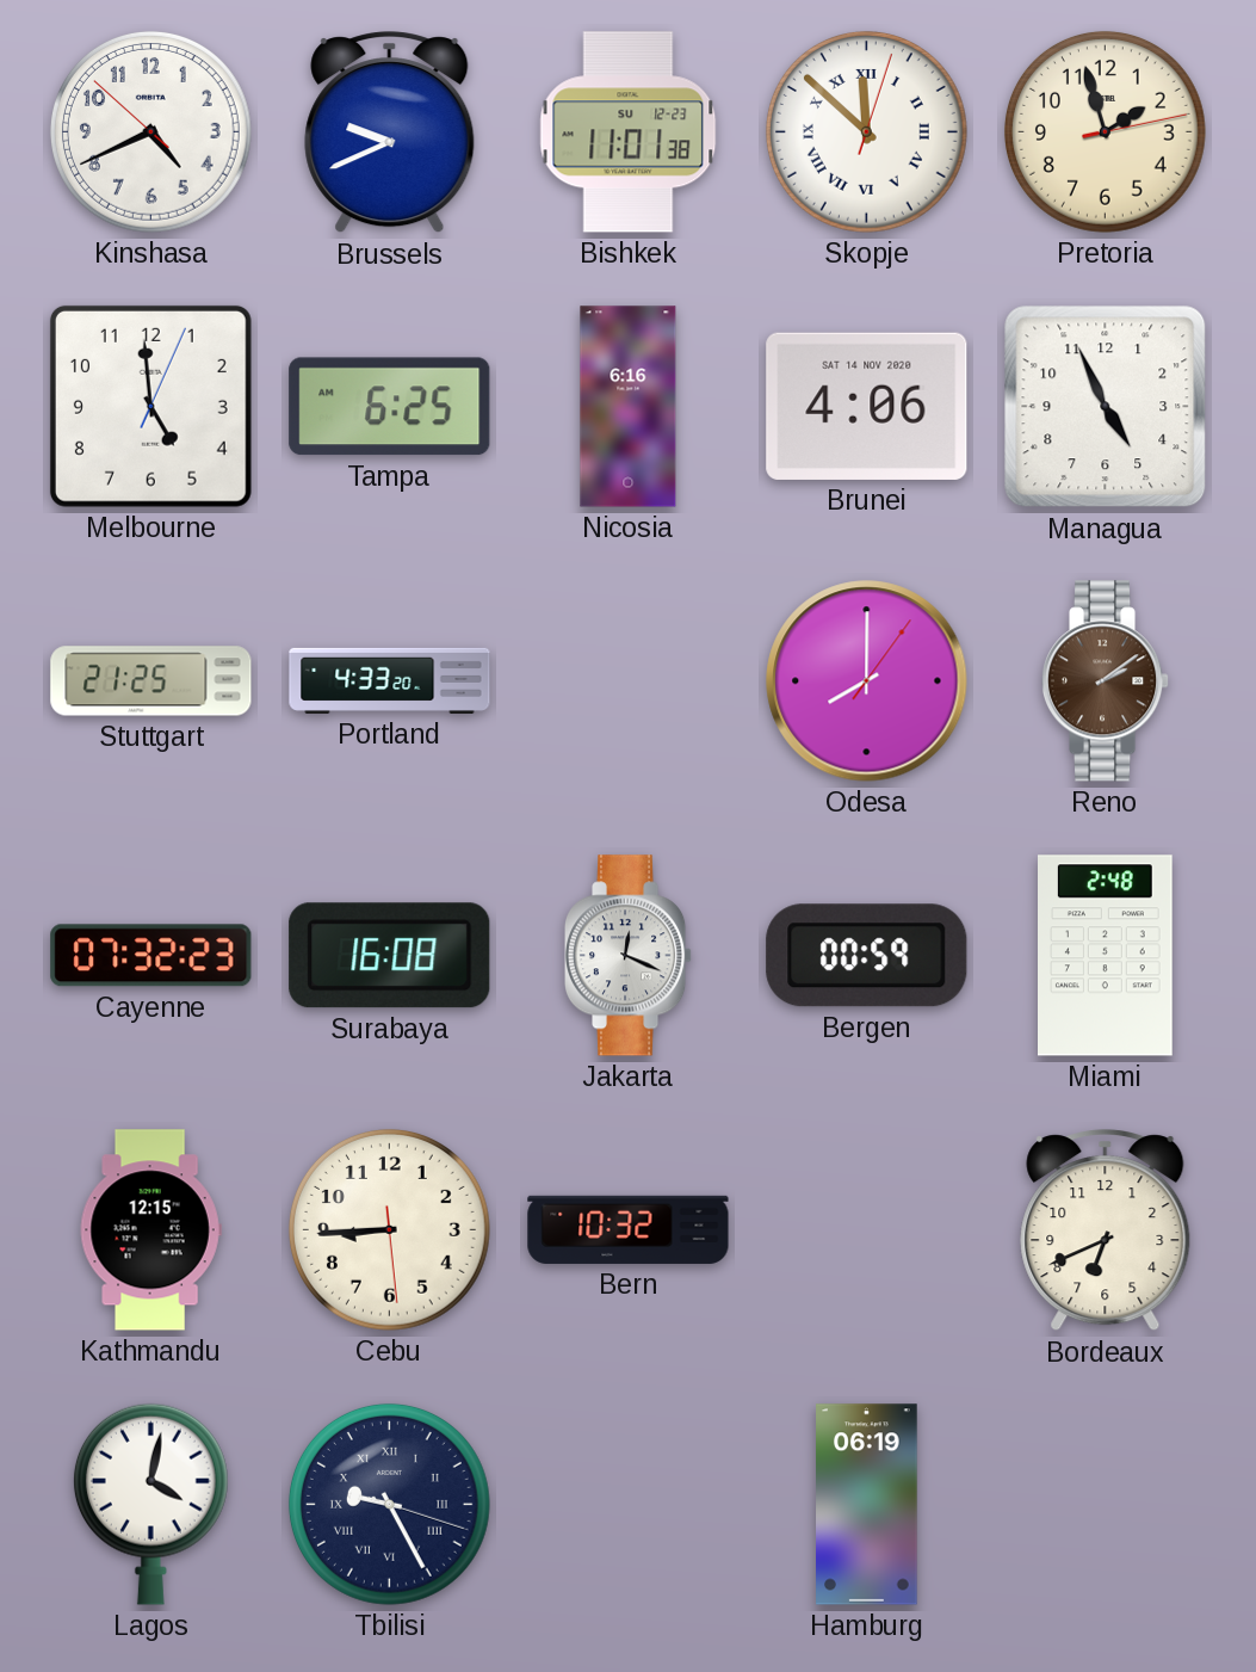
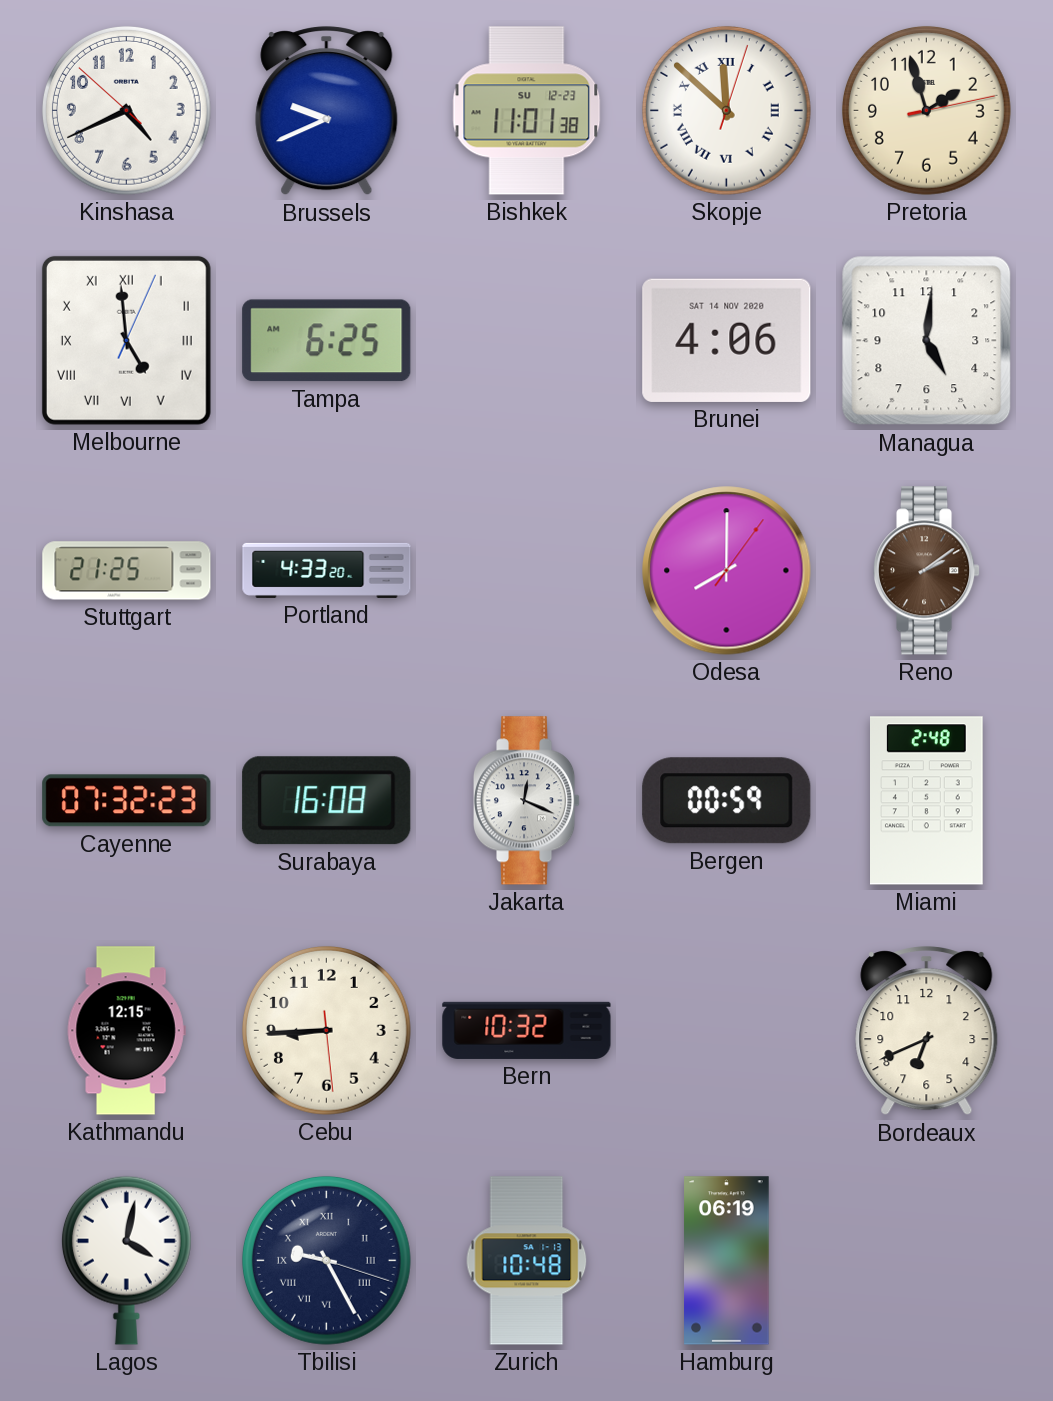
Melbourne numerals: Arabic -> Roman
Nicosia: 6:16 -> none
Managua: 4:56 -> 5:01
Zurich: none -> 10:48
